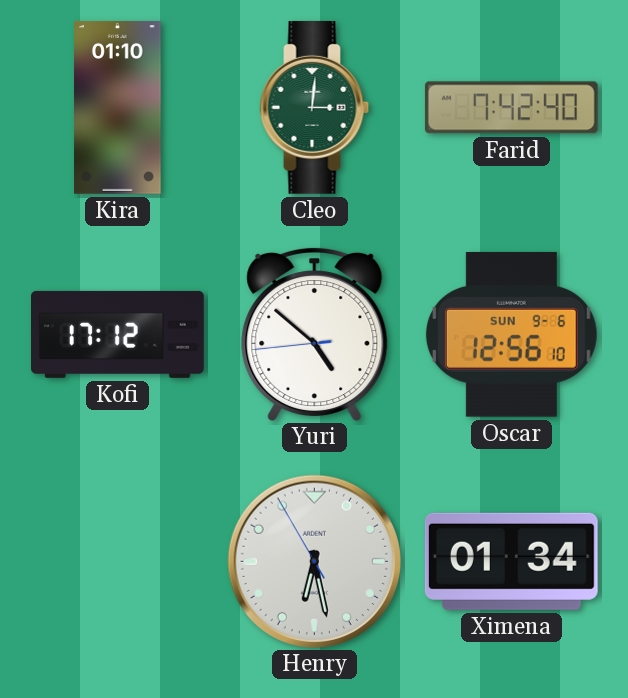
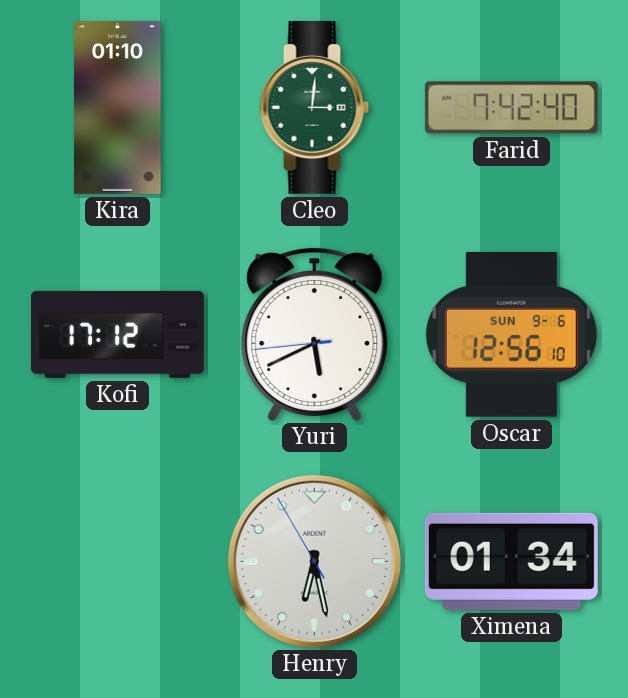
Yuri: 4:51 -> 5:40
